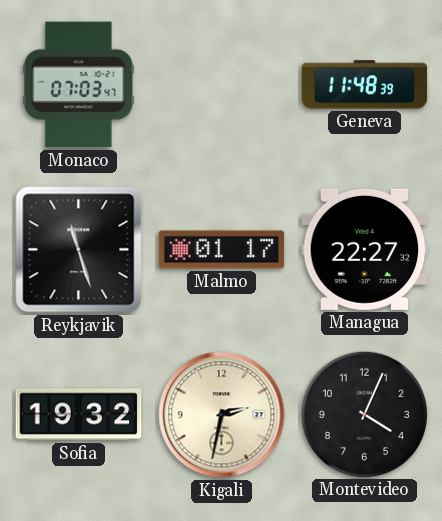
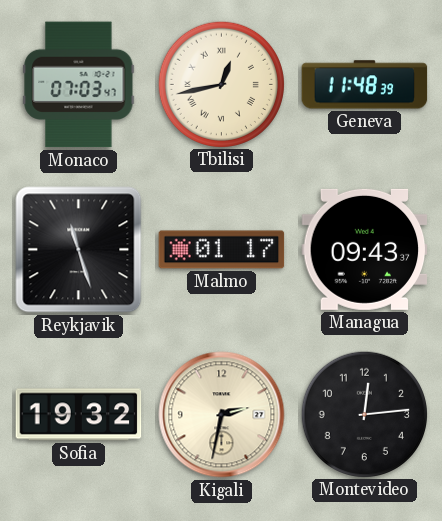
Tbilisi: none -> 12:43
Managua: 22:27 -> 09:43
Montevideo: 4:04 -> 12:14
